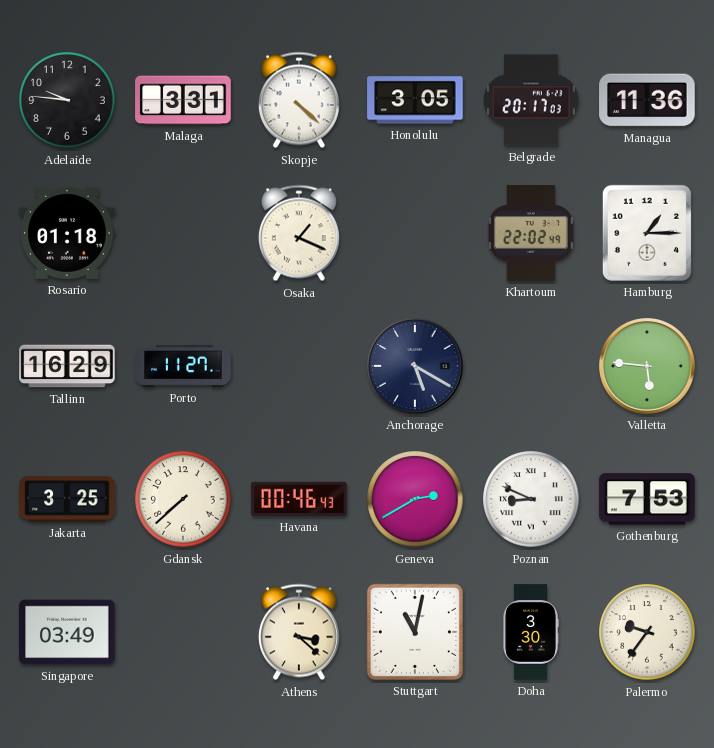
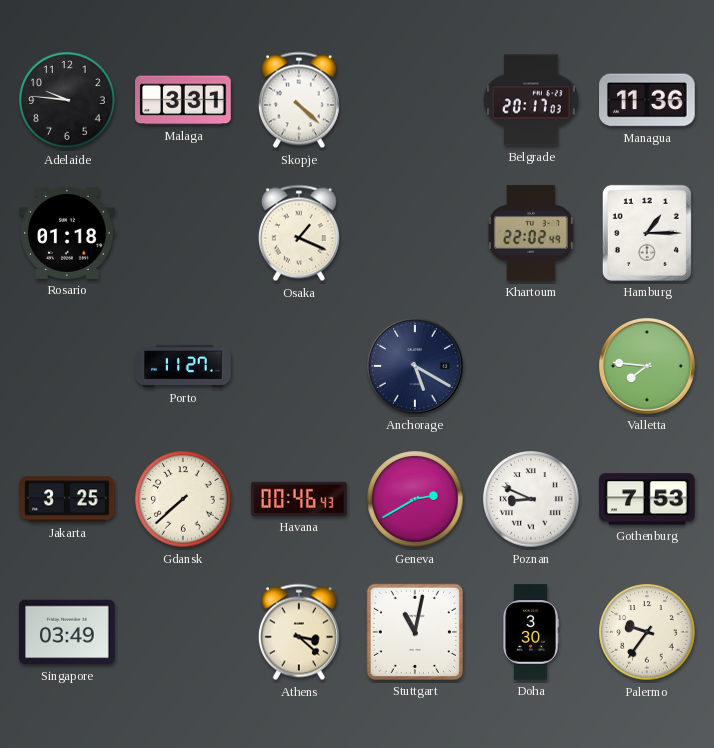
Honolulu: 3:05 -> none
Tallinn: 16:29 -> none
Valletta: 5:46 -> 7:46
